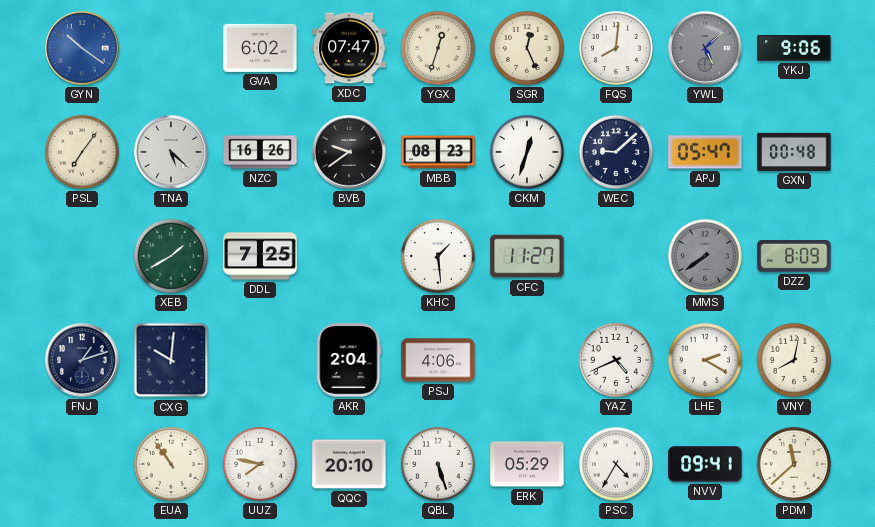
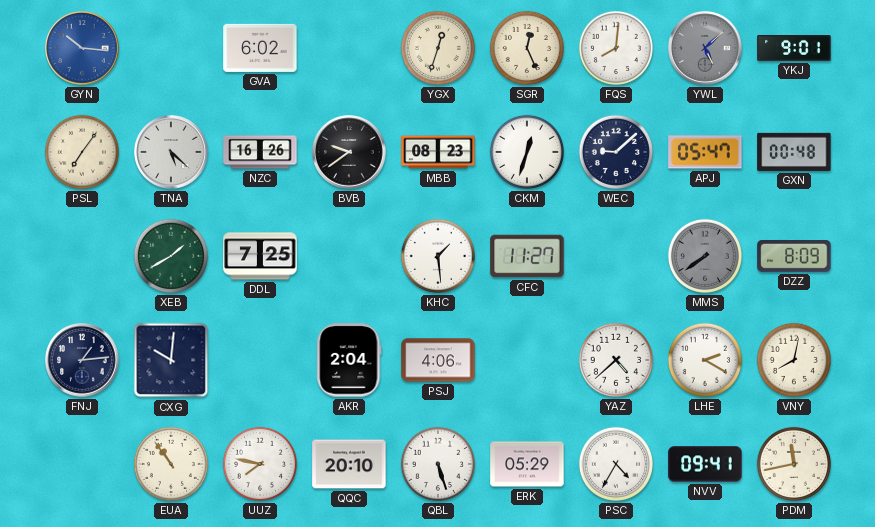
GYN: 10:21 -> 10:16
XDC: 07:47 -> none
YKJ: 9:06 -> 9:01
FNJ: 1:12 -> 1:14
YAZ: 4:41 -> 4:38
PDM: 11:38 -> 11:43
